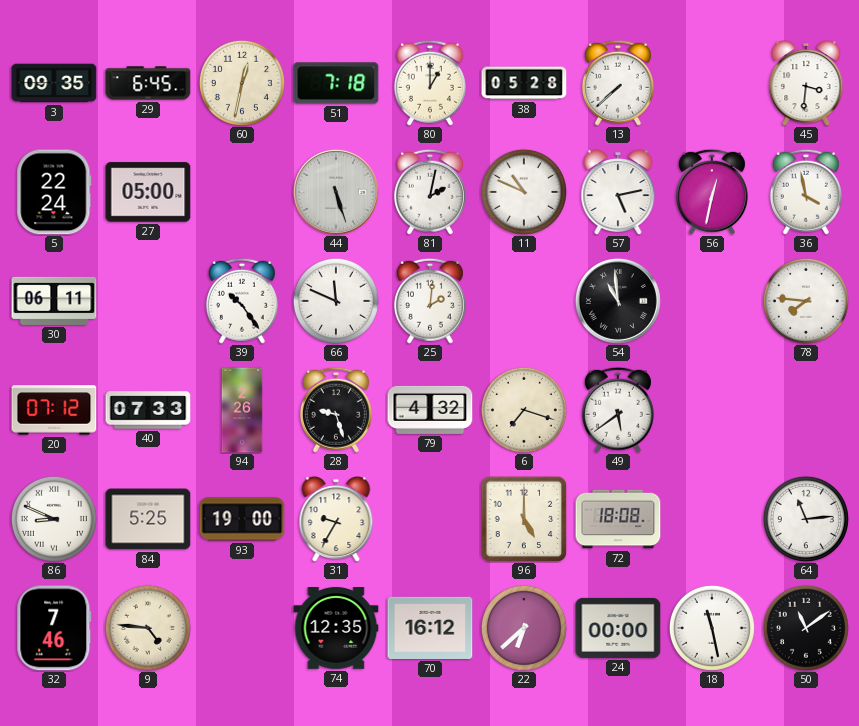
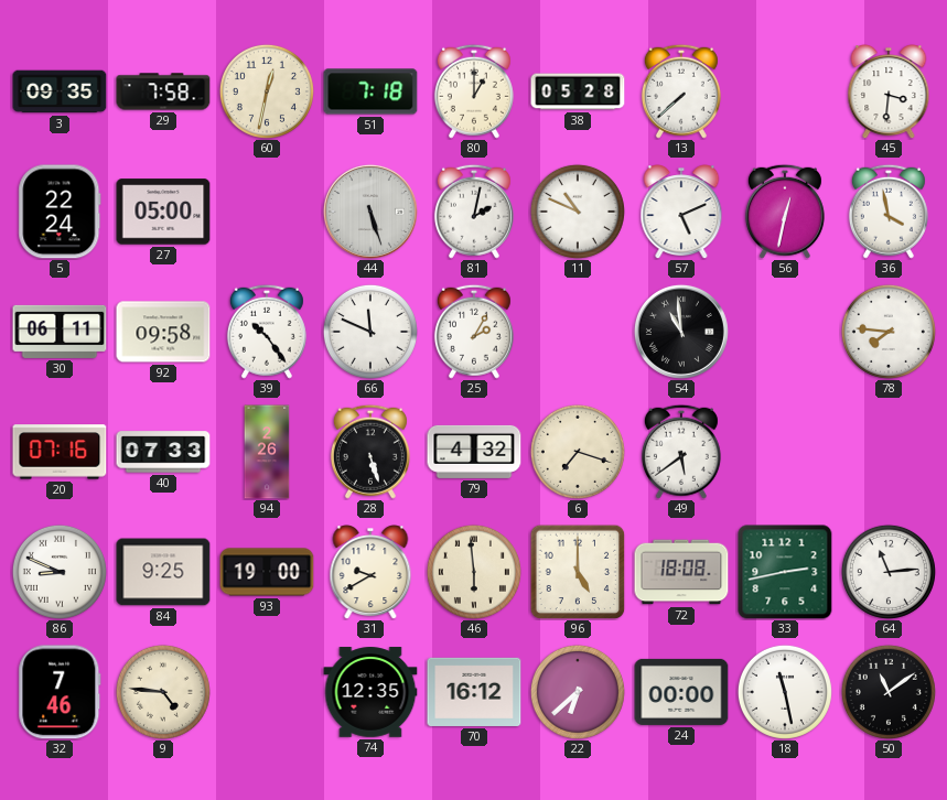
29: 6:45 -> 7:58
57: 5:13 -> 5:11
92: none -> 09:58
25: 2:01 -> 2:05
20: 07:12 -> 07:16
28: 9:27 -> 5:27
84: 5:25 -> 9:25
31: 9:35 -> 9:40
46: none -> 5:59
33: none -> 2:43
